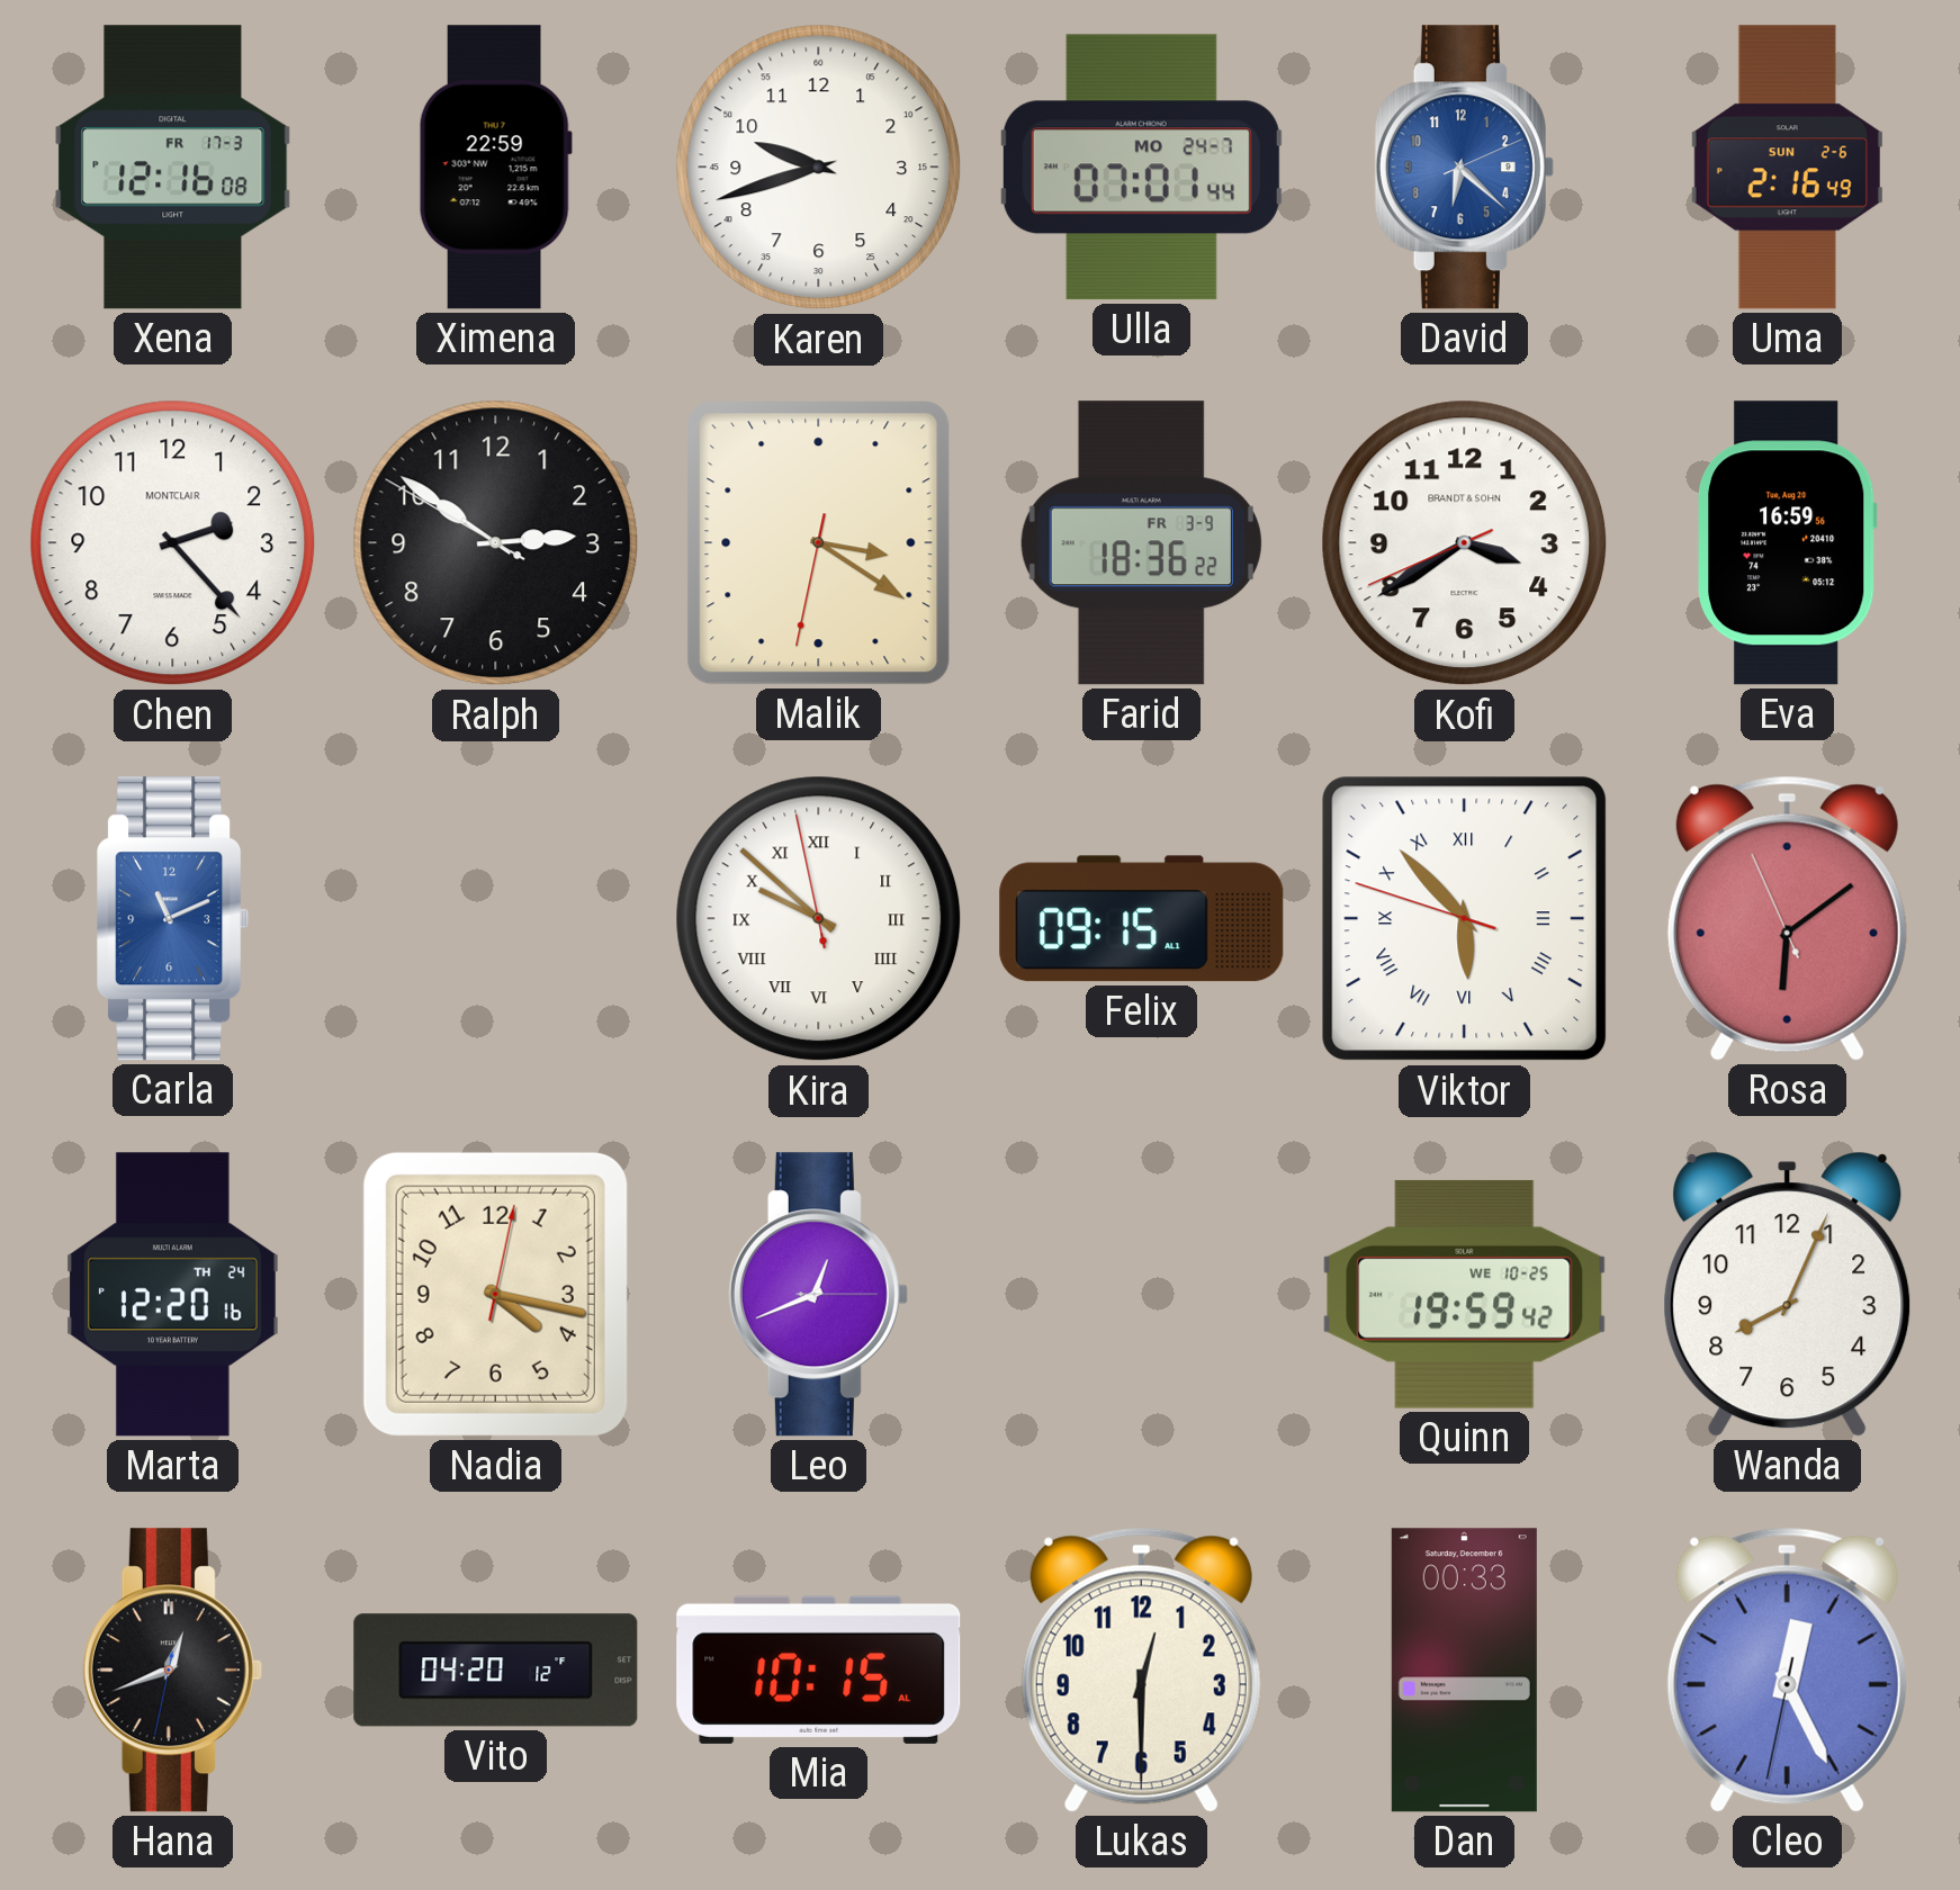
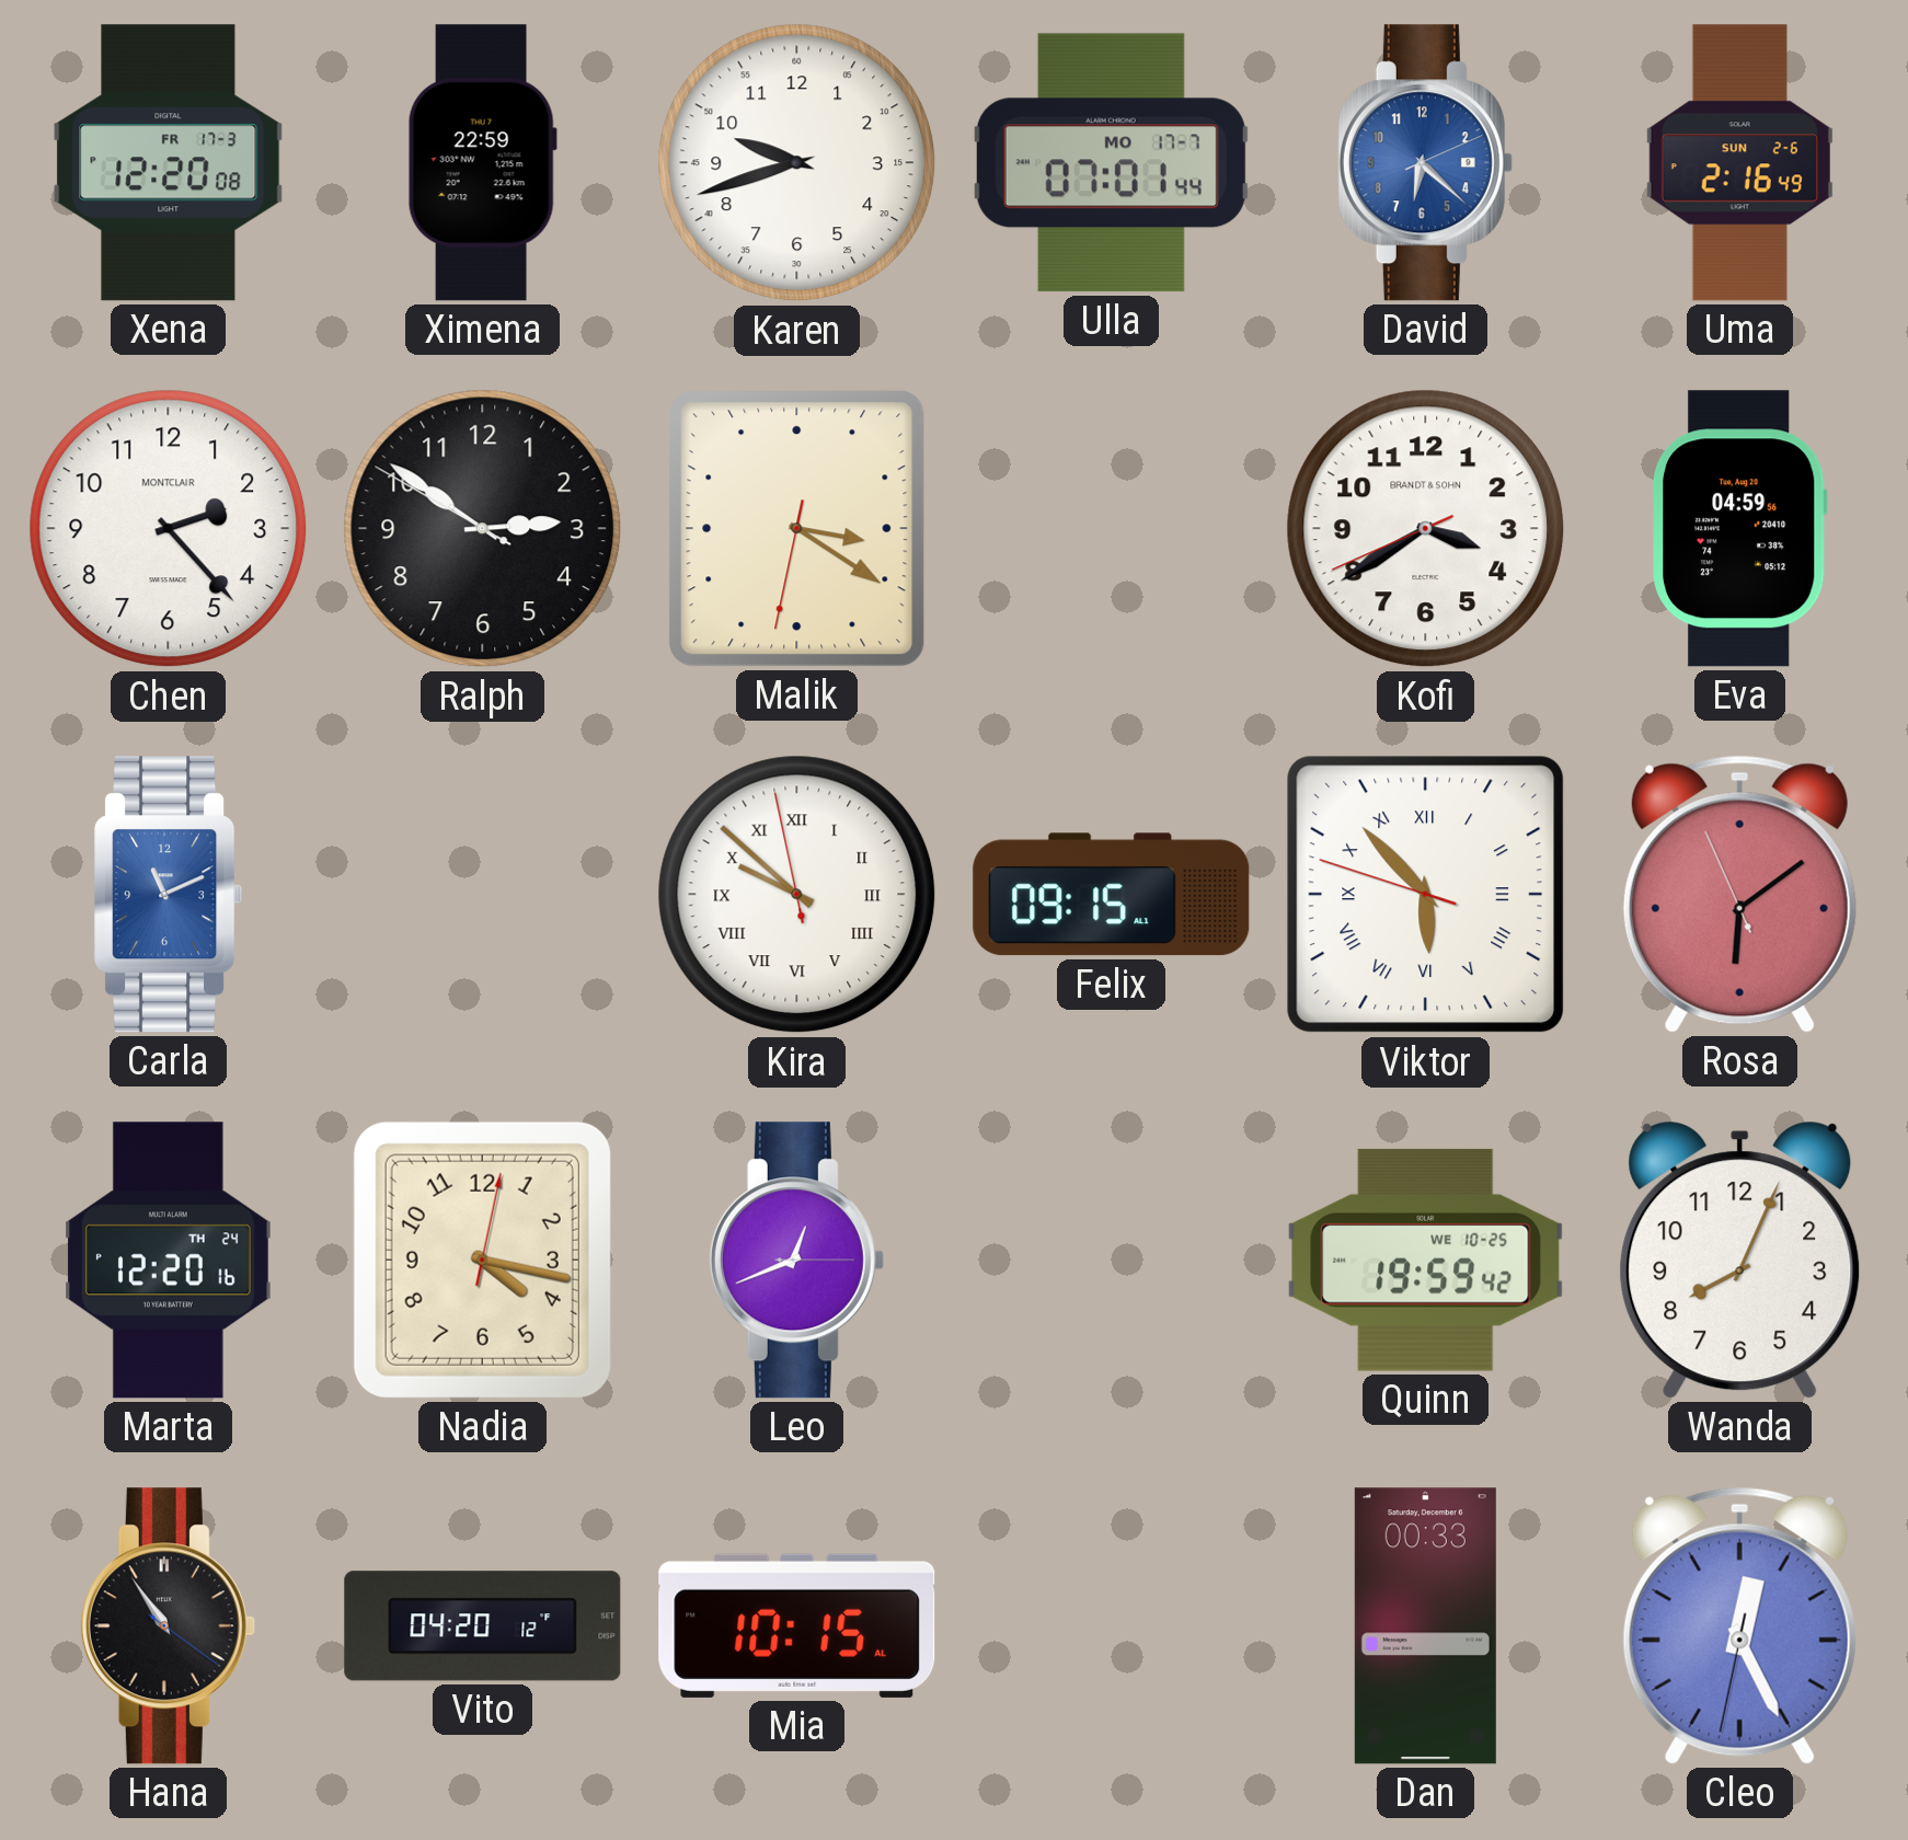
Xena: 12:16 -> 12:20
Ulla date: MO 24-7 -> MO 17-7
Farid: 18:36 -> none
Eva: 16:59 -> 04:59
Hana: 12:41 -> 10:54
Lukas: 12:30 -> none
